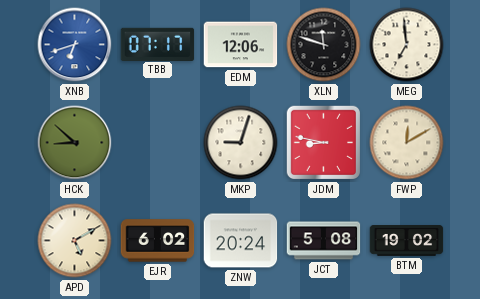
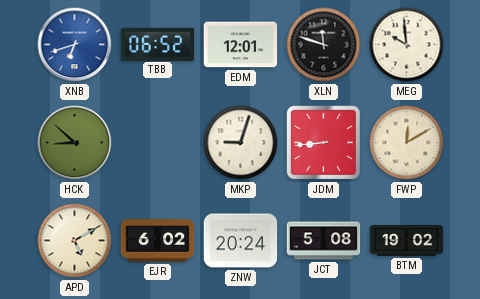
TBB: 07:17 -> 06:52
EDM: 12:06 -> 12:01
MEG: 6:59 -> 9:59
JDM: 8:47 -> 8:44
